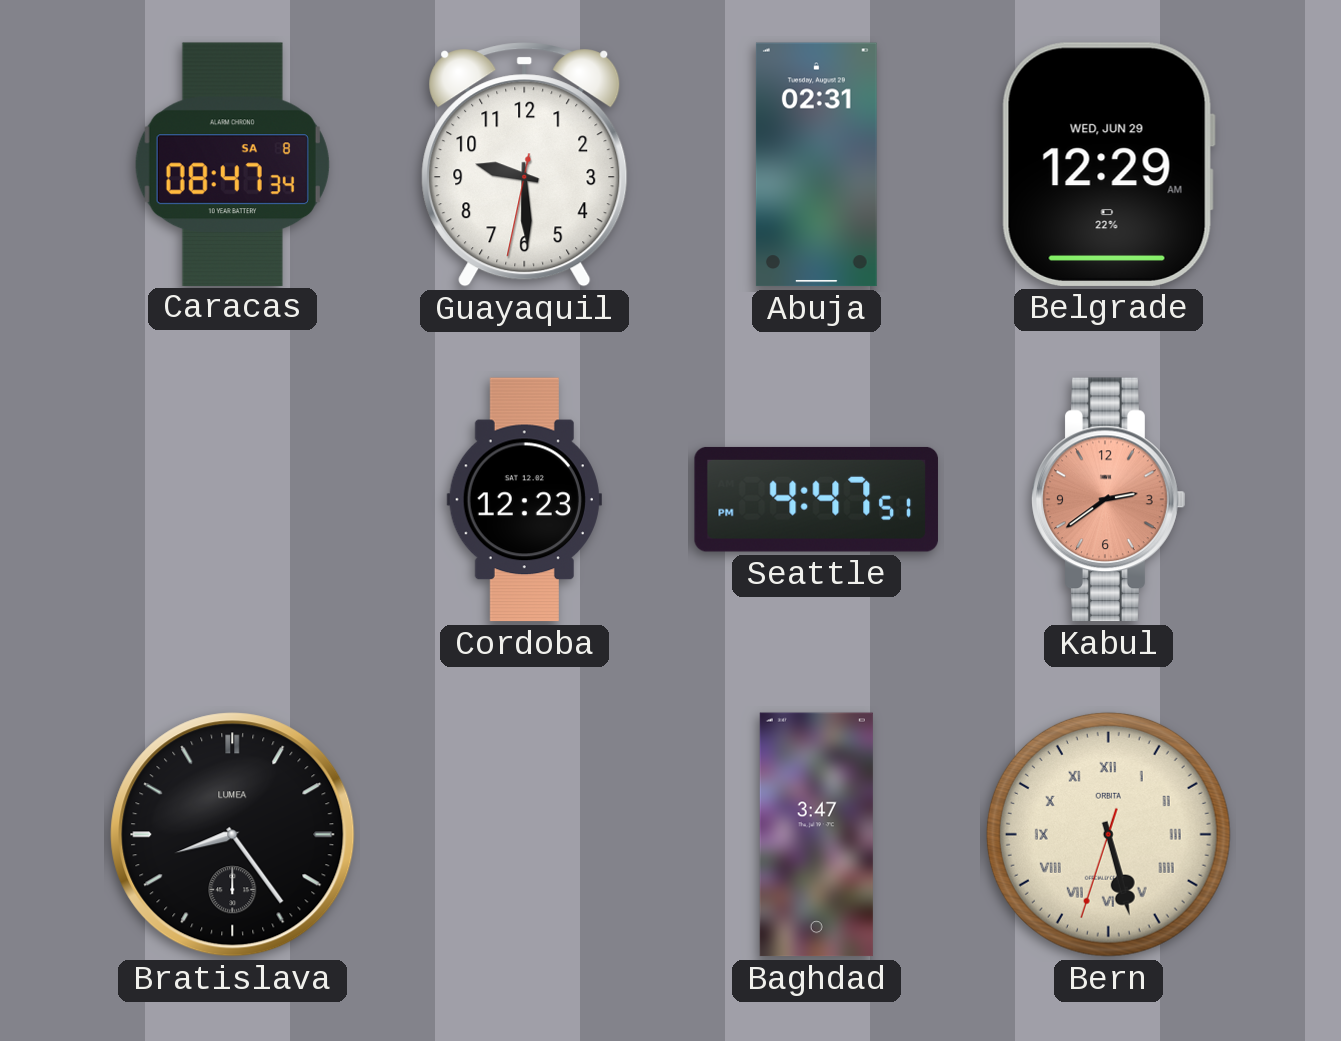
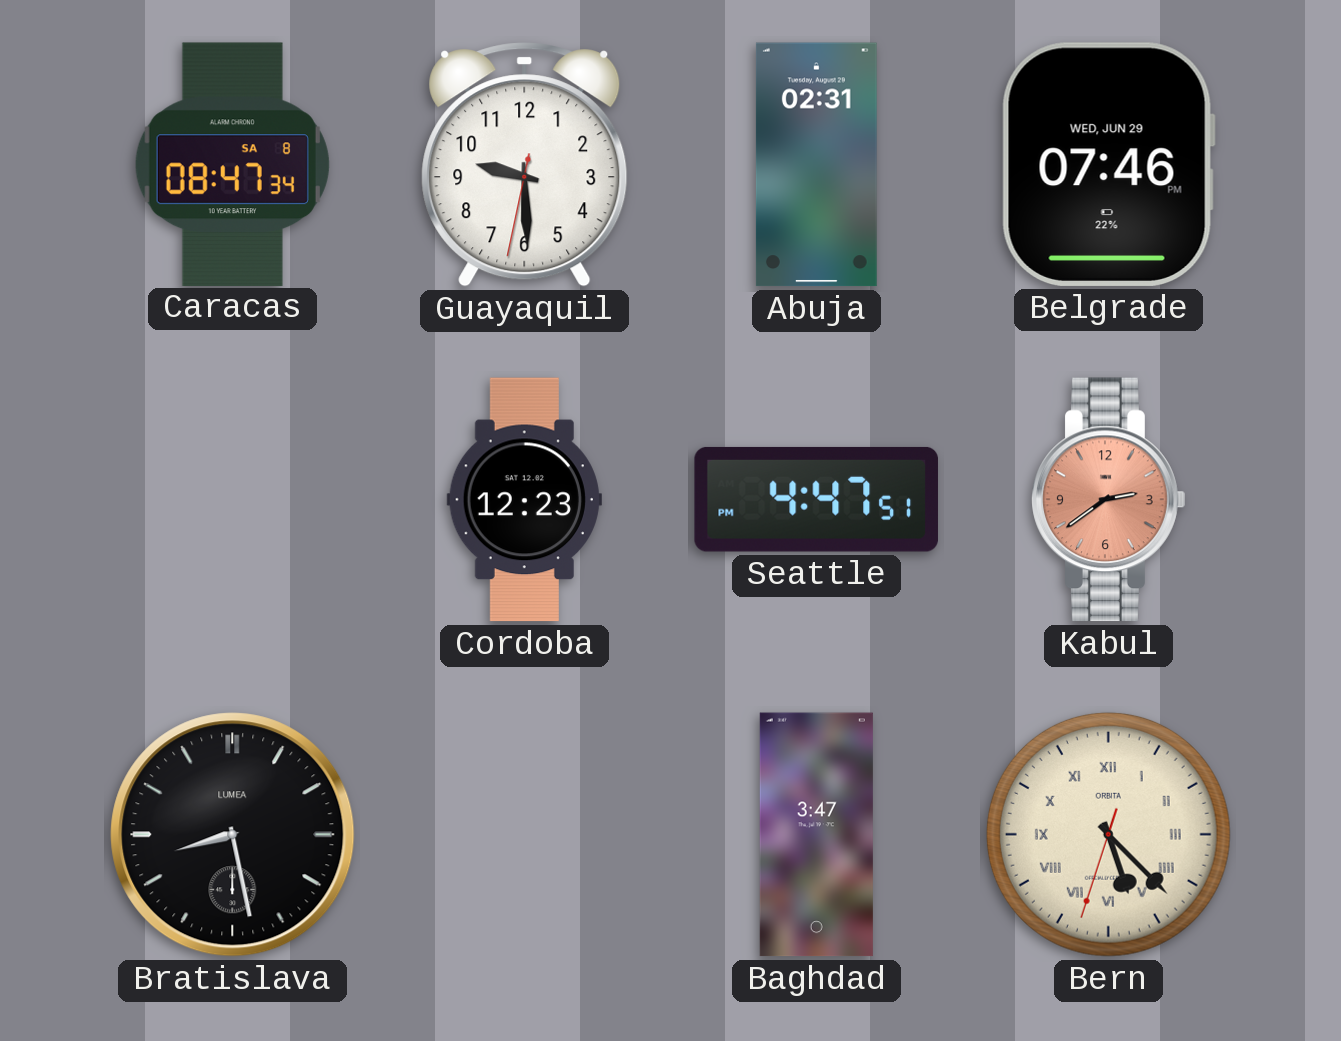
Belgrade: 12:29 -> 07:46
Bratislava: 8:24 -> 8:28
Bern: 5:27 -> 5:22
